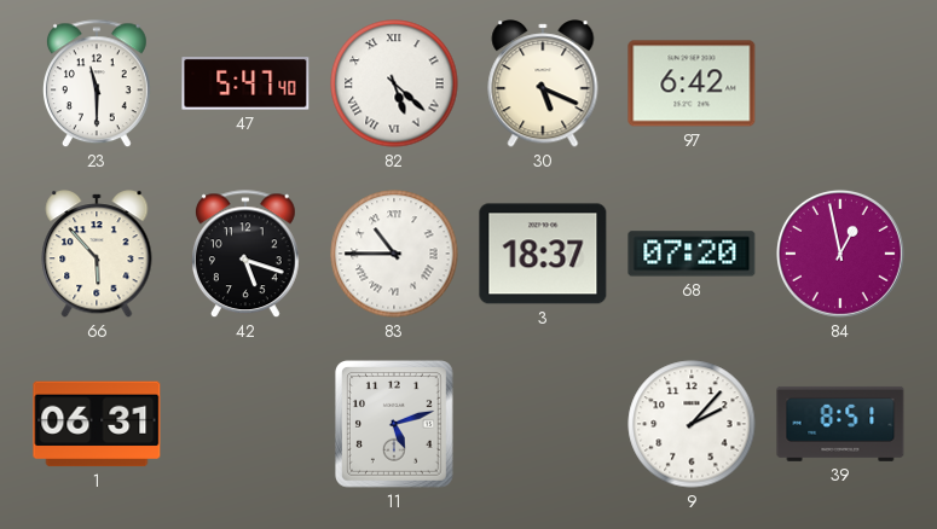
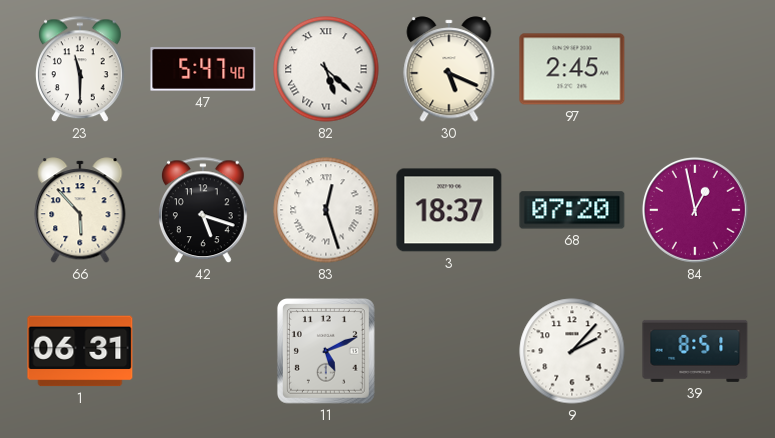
97: 6:42 -> 2:45
83: 10:45 -> 12:27
11: 5:12 -> 5:11
